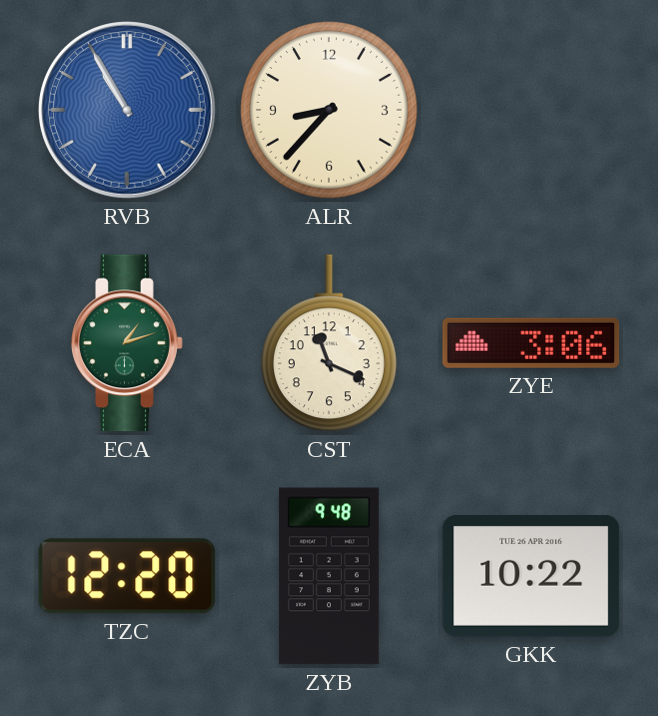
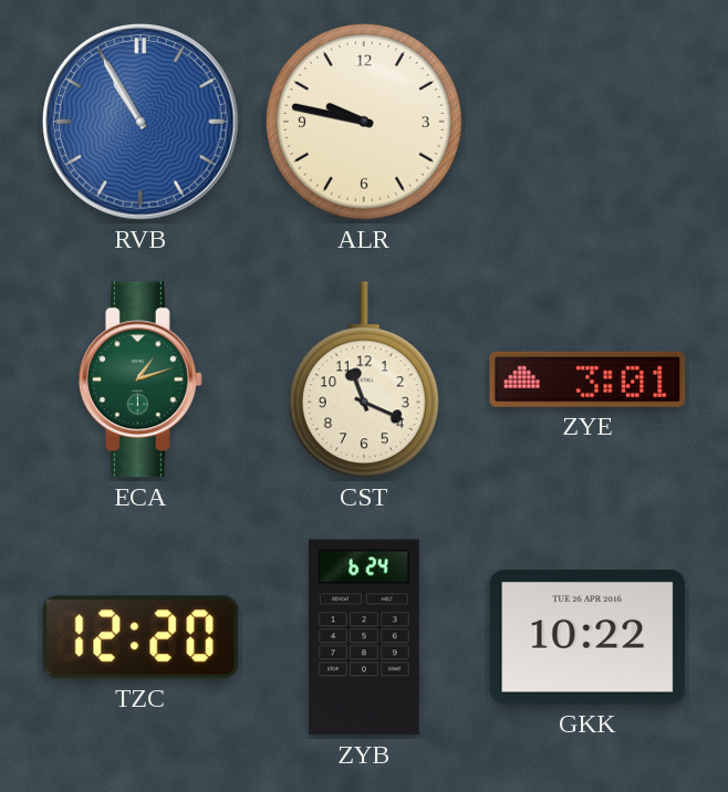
ALR: 8:37 -> 9:47
ZYE: 3:06 -> 3:01
ZYB: 9:48 -> 6:24
